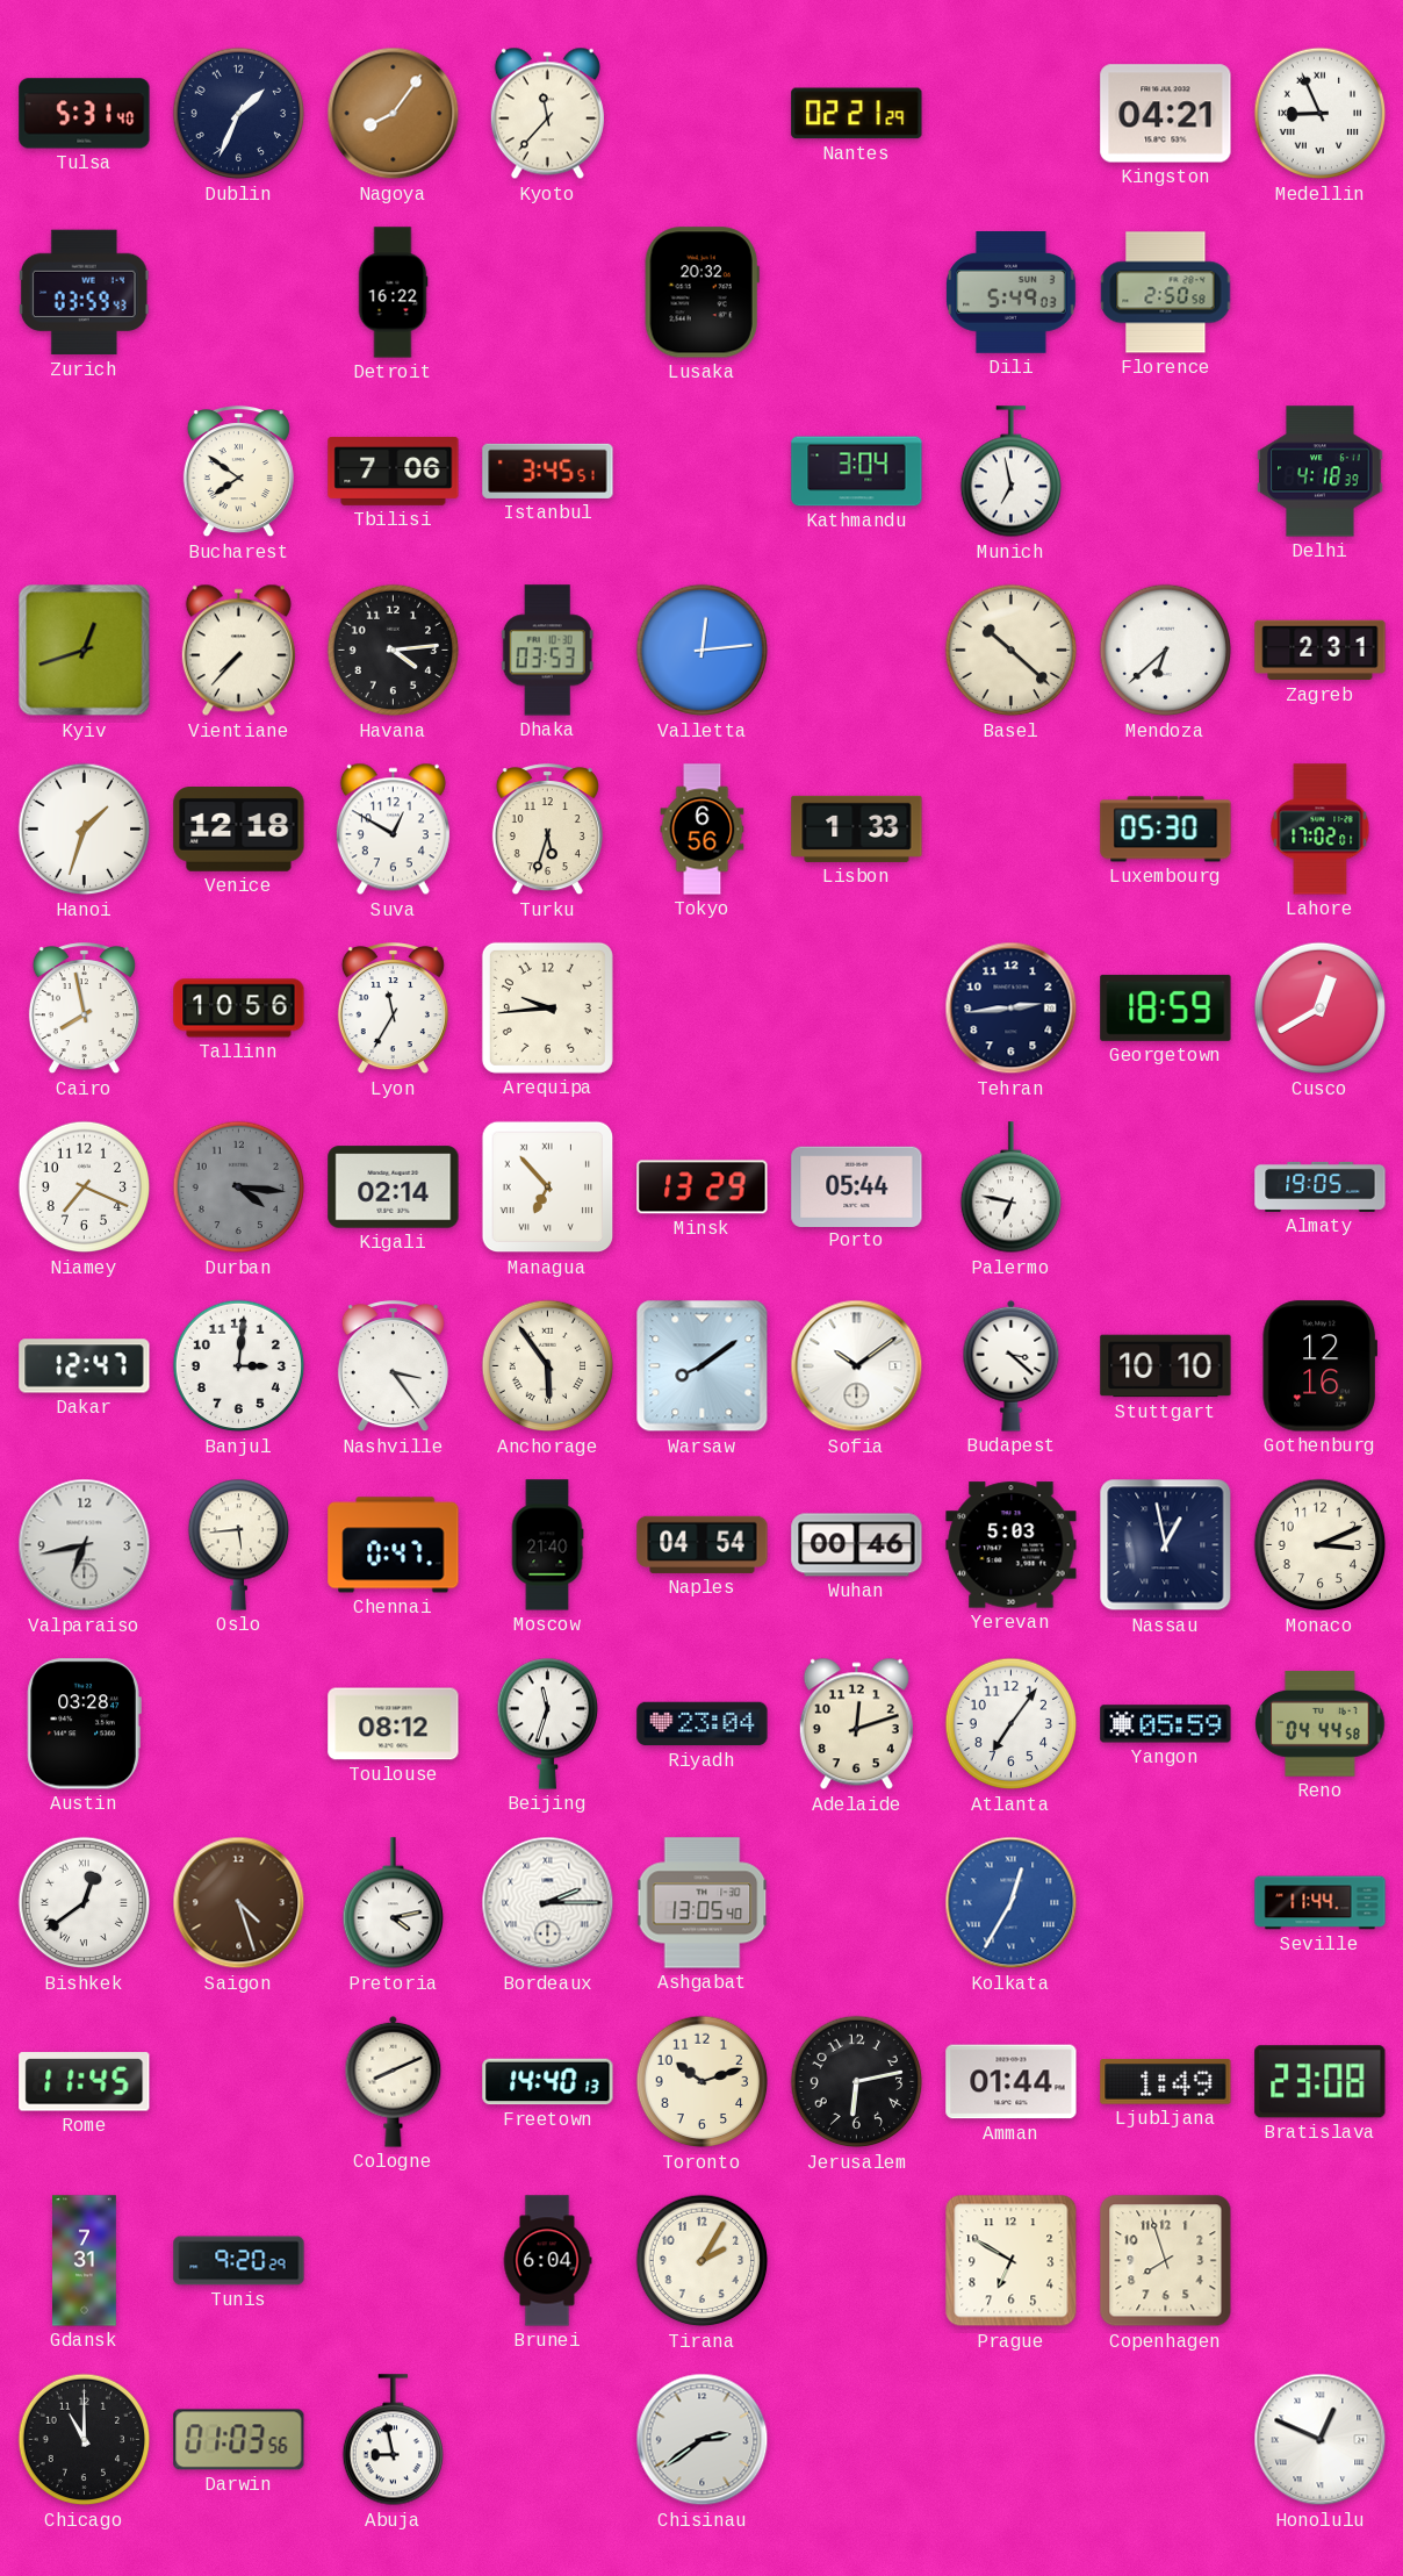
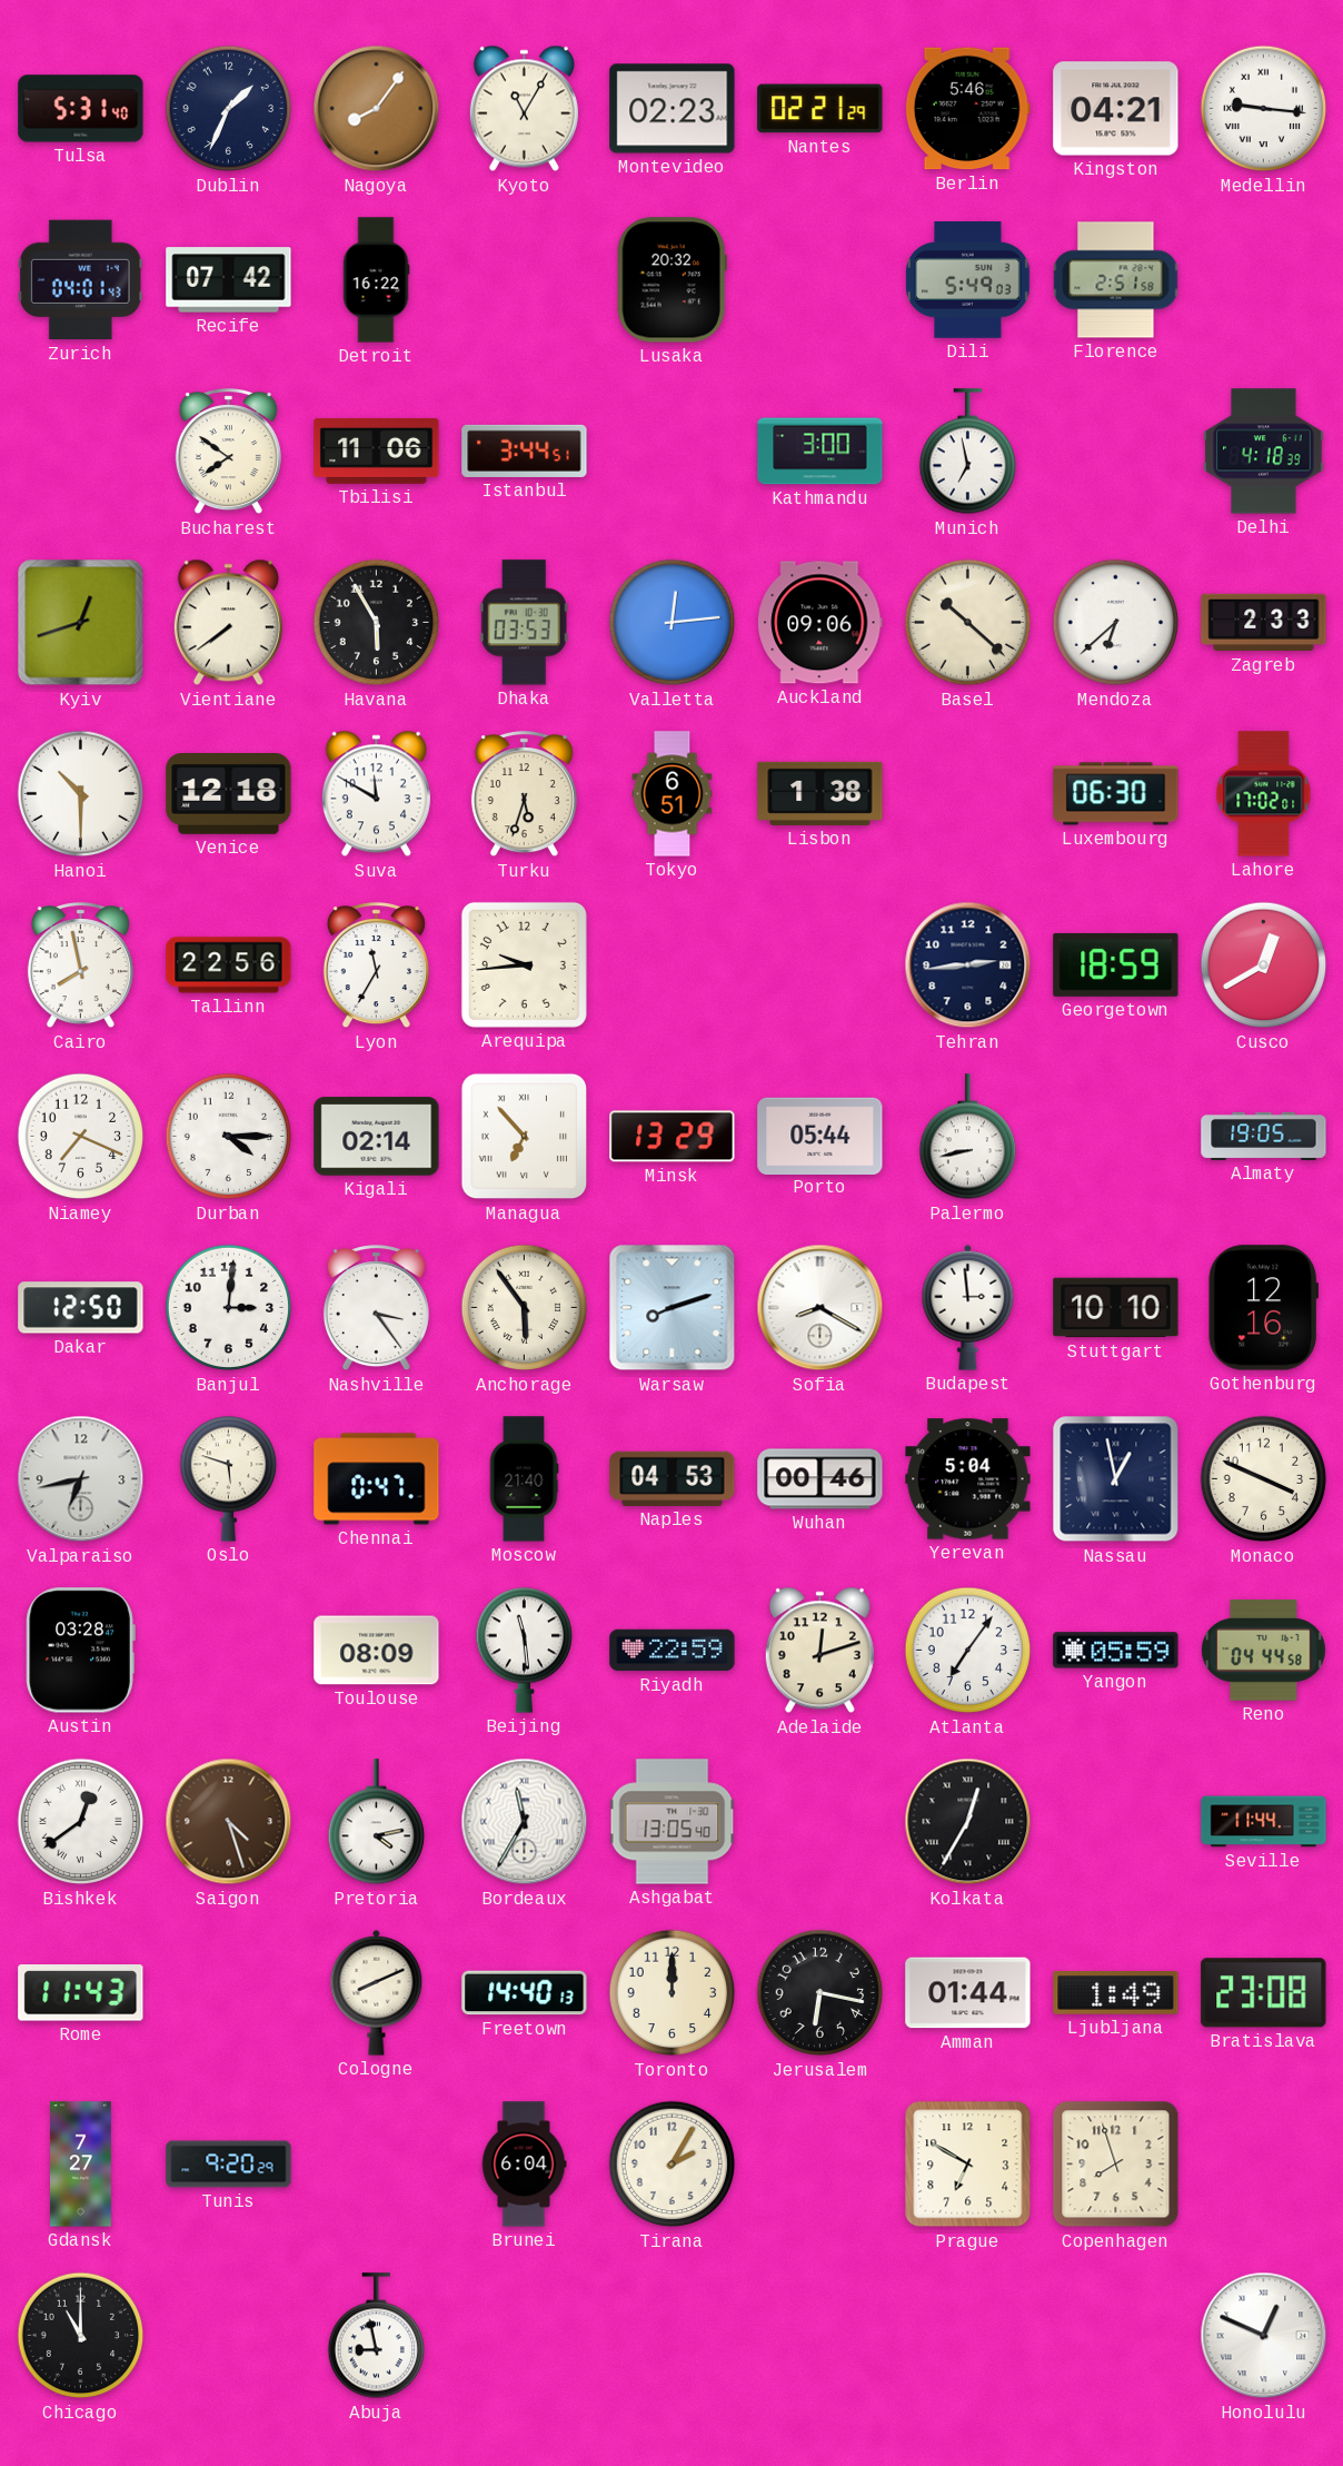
Kyoto: 11:37 -> 11:05
Montevideo: none -> 02:23
Berlin: none -> 5:46
Medellin: 8:56 -> 9:16
Zurich: 03:59 -> 04:01
Recife: none -> 07:42
Florence: 2:50 -> 2:51
Tbilisi: 7:06 -> 11:06
Istanbul: 3:45 -> 3:44
Kathmandu: 3:04 -> 3:00
Vientiane: 7:37 -> 7:39
Havana: 4:14 -> 5:55
Auckland: none -> 09:06
Zagreb: 2:31 -> 2:33
Hanoi: 1:33 -> 10:30
Suva: 12:50 -> 11:50
Tokyo: 6:56 -> 6:51
Lisbon: 1:33 -> 1:38
Luxembourg: 05:30 -> 06:30
Tallinn: 10:56 -> 22:56
Durban: 4:16 -> 4:15
Durban dial: grey -> white
Palermo: 6:47 -> 8:43
Dakar: 12:47 -> 12:50
Warsaw: 8:09 -> 8:12
Sofia: 10:09 -> 8:20
Budapest: 3:22 -> 2:59
Oslo: 5:44 -> 5:48
Naples: 04:54 -> 04:53
Yerevan: 5:03 -> 5:04
Monaco: 3:11 -> 3:49
Toulouse: 08:12 -> 08:09
Beijing: 11:33 -> 11:29
Riyadh: 23:04 -> 22:59
Bordeaux: 2:15 -> 11:35
Kolkata dial: blue -> black
Rome: 11:45 -> 11:43
Toronto: 10:12 -> 12:00
Jerusalem: 6:13 -> 6:17
Gdansk: 7:31 -> 7:27
Darwin: 01:03 -> none
Chisinau: 2:39 -> none
